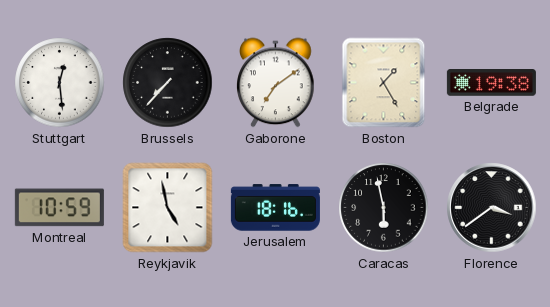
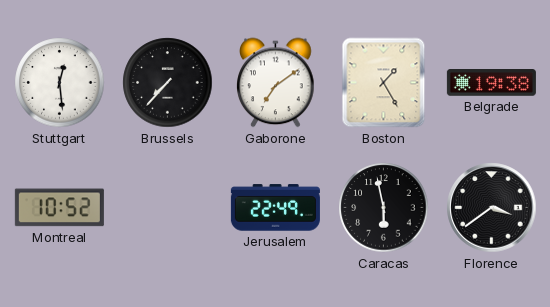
Montreal: 10:59 -> 10:52
Reykjavik: 4:58 -> none
Jerusalem: 18:16 -> 22:49
